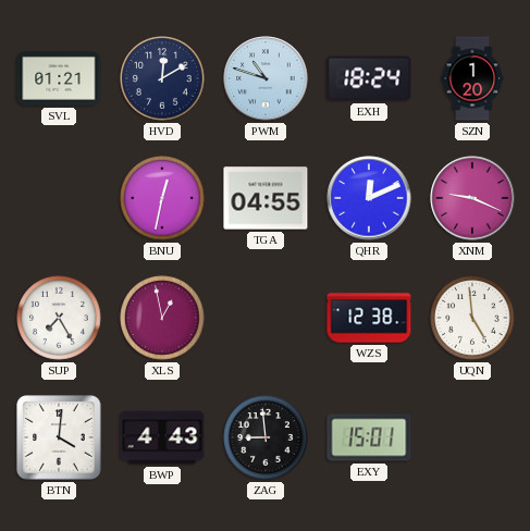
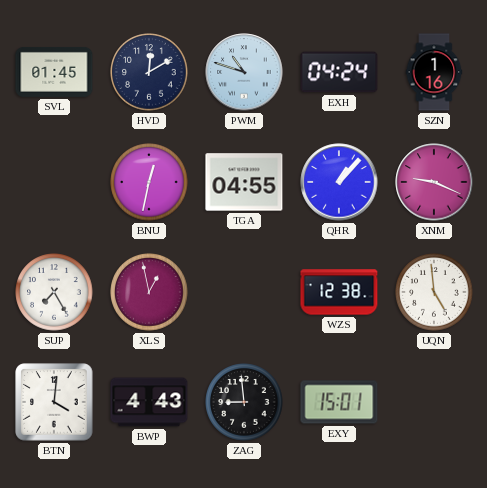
SVL: 01:21 -> 01:45
EXH: 18:24 -> 04:24
SZN: 1:20 -> 1:16
QHR: 12:11 -> 1:07
